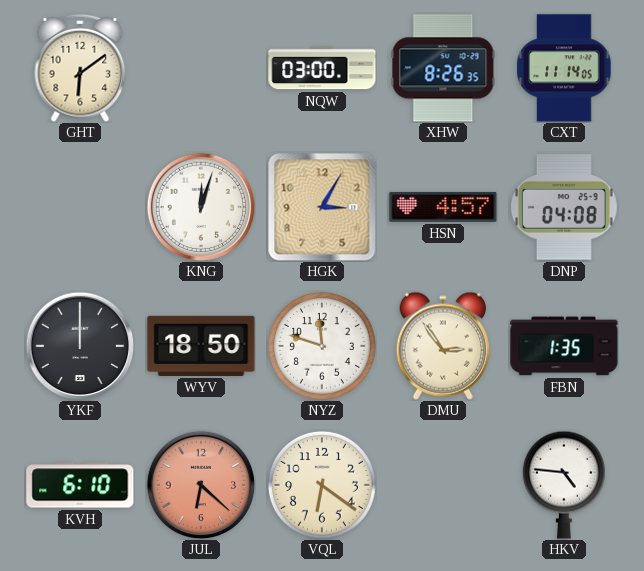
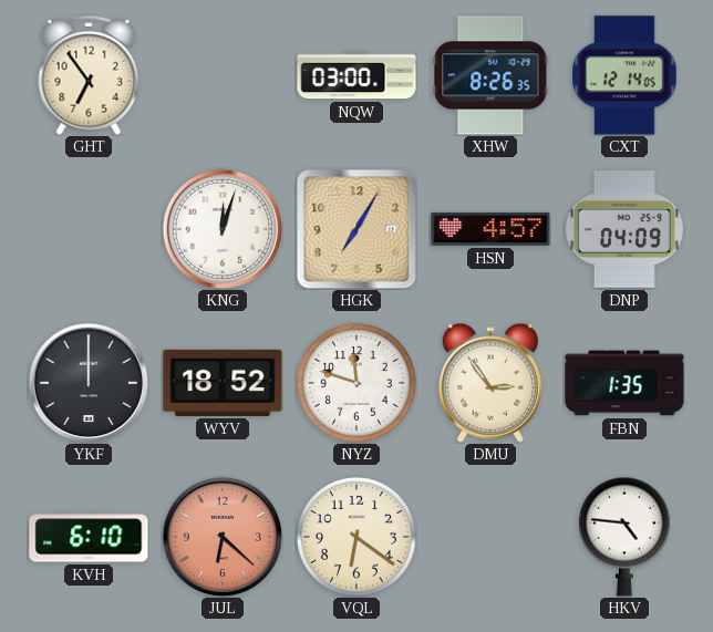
GHT: 6:09 -> 6:54
CXT: 11:14 -> 12:14
HGK: 3:05 -> 7:05
DNP: 04:08 -> 04:09
WYV: 18:50 -> 18:52
